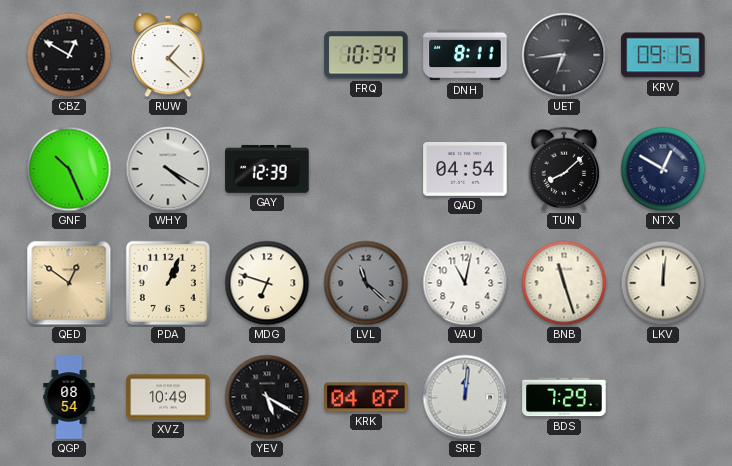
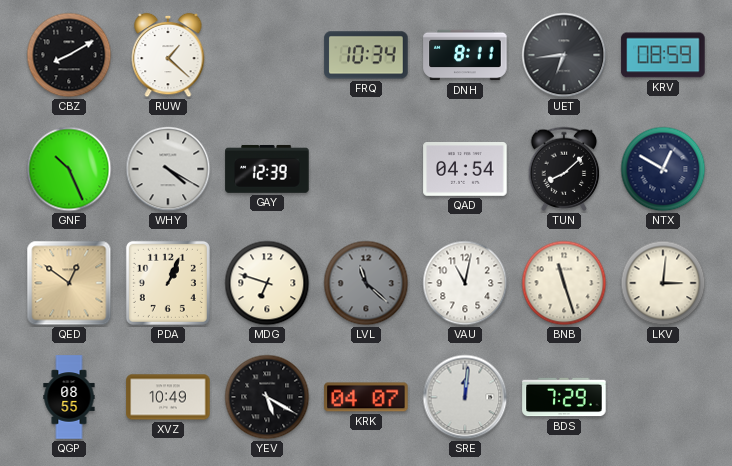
CBZ: 12:50 -> 8:10
KRV: 09:15 -> 08:59
LKV: 12:01 -> 3:01
QGP: 08:54 -> 08:55
